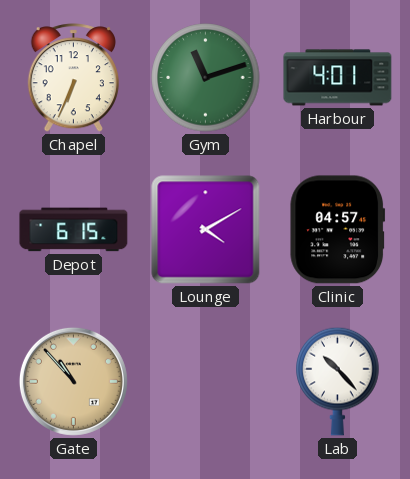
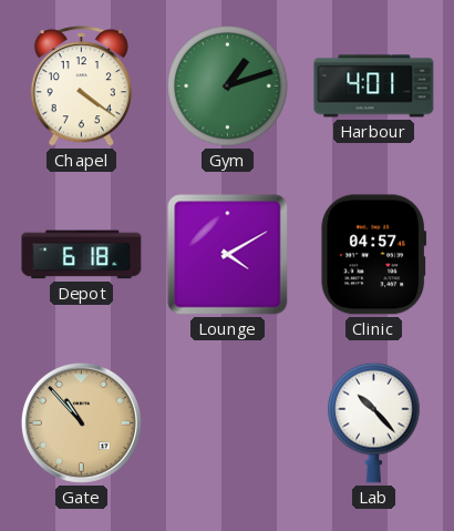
Chapel: 6:34 -> 4:21
Gym: 11:12 -> 1:12
Depot: 6:15 -> 6:18
